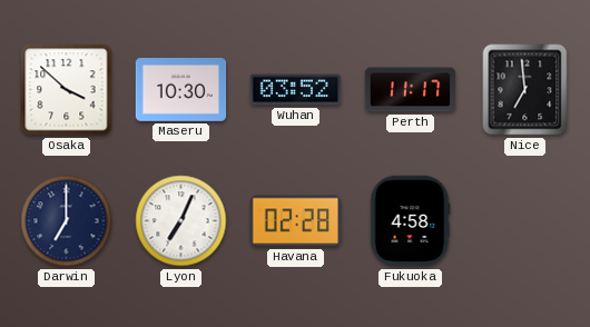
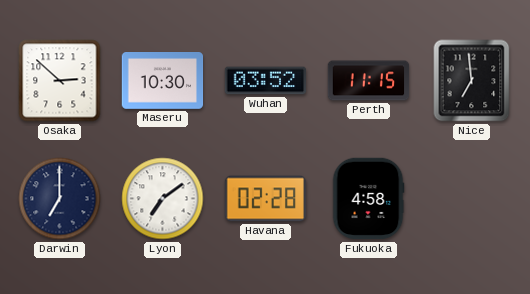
Osaka: 3:52 -> 2:52
Perth: 11:17 -> 11:15
Lyon: 7:04 -> 7:09
